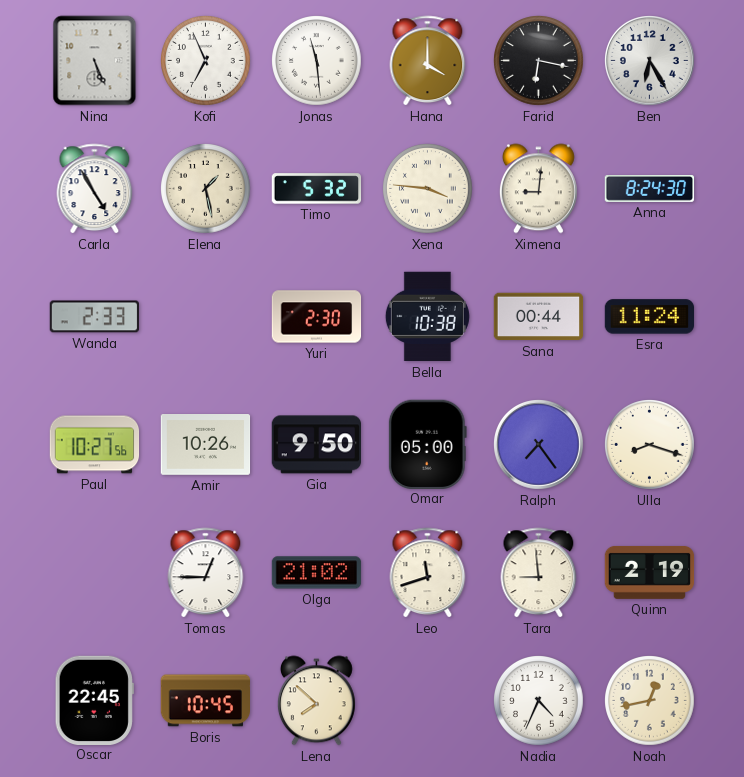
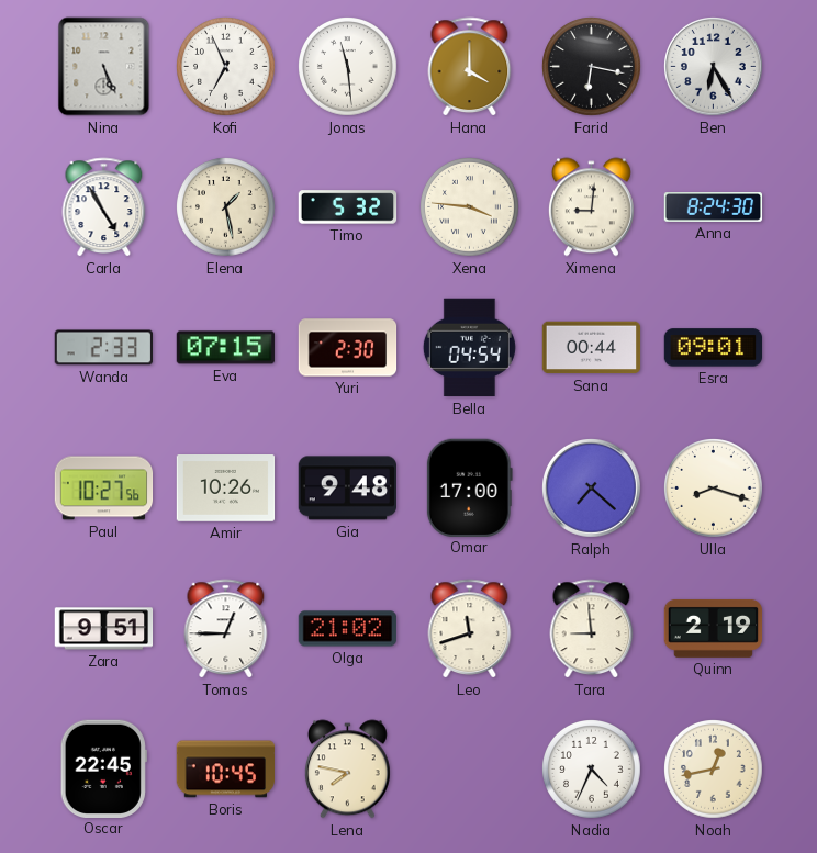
Eva: none -> 07:15
Bella: 10:38 -> 04:54
Esra: 11:24 -> 09:01
Gia: 9:50 -> 9:48
Omar: 05:00 -> 17:00
Ralph: 7:24 -> 7:22
Zara: none -> 9:51
Lena: 7:52 -> 7:47
